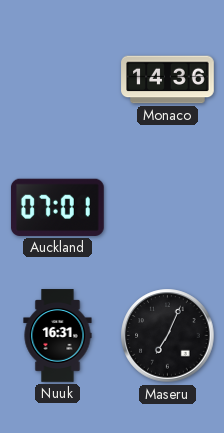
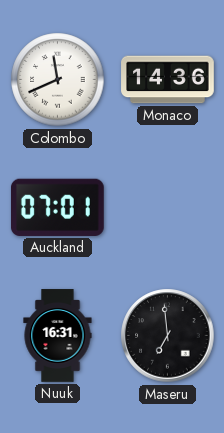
Colombo: none -> 11:41
Maseru: 7:04 -> 6:59
